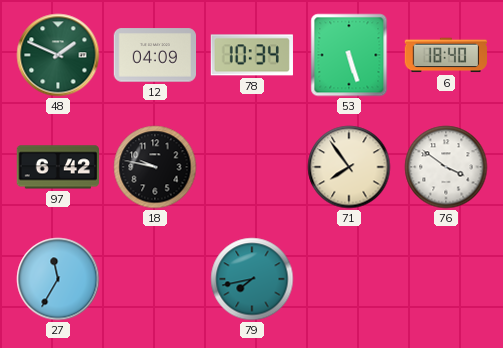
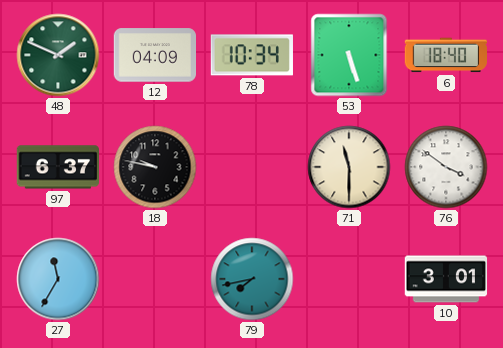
97: 6:42 -> 6:37
71: 7:54 -> 11:30
10: none -> 3:01
